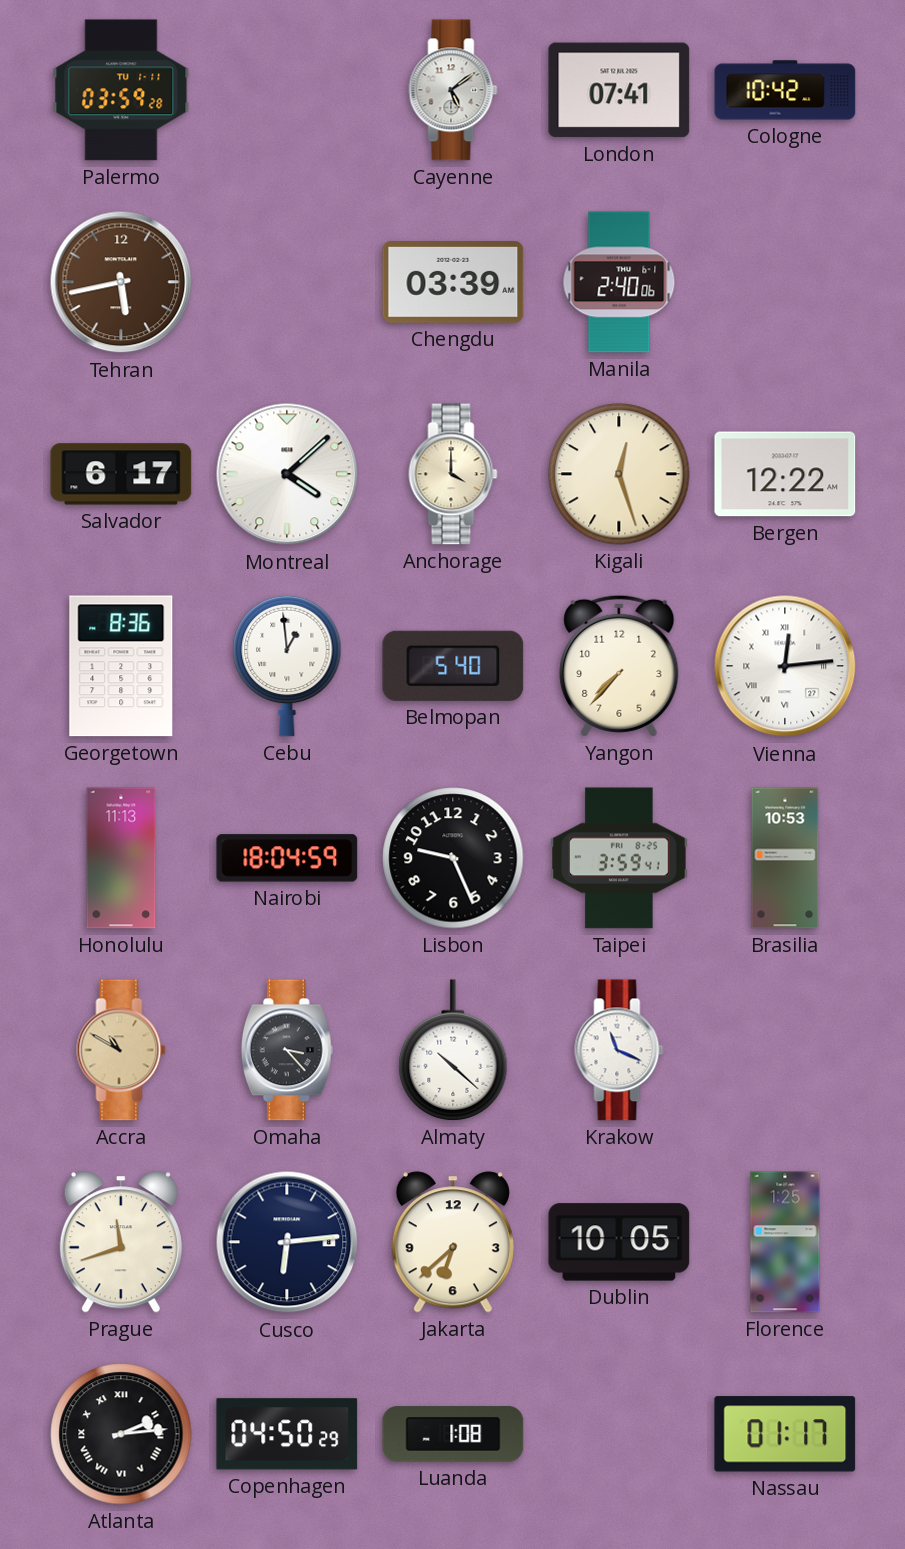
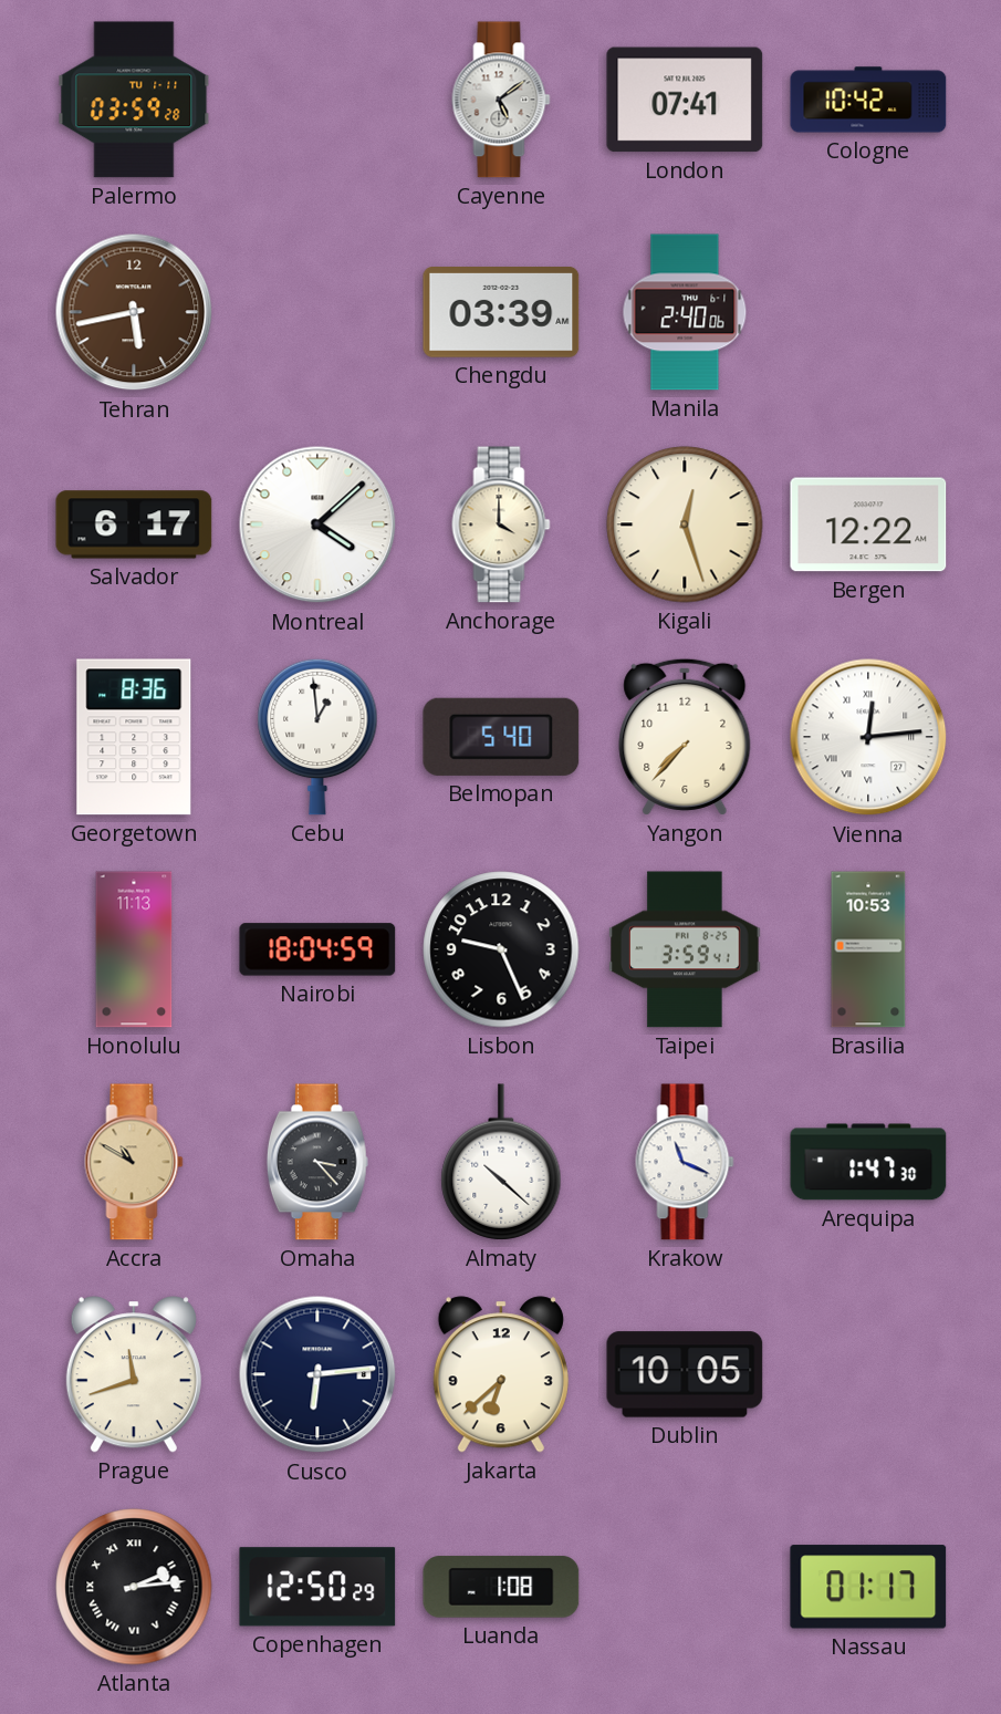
Arequipa: none -> 1:47
Florence: 1:25 -> none
Copenhagen: 04:50 -> 12:50
